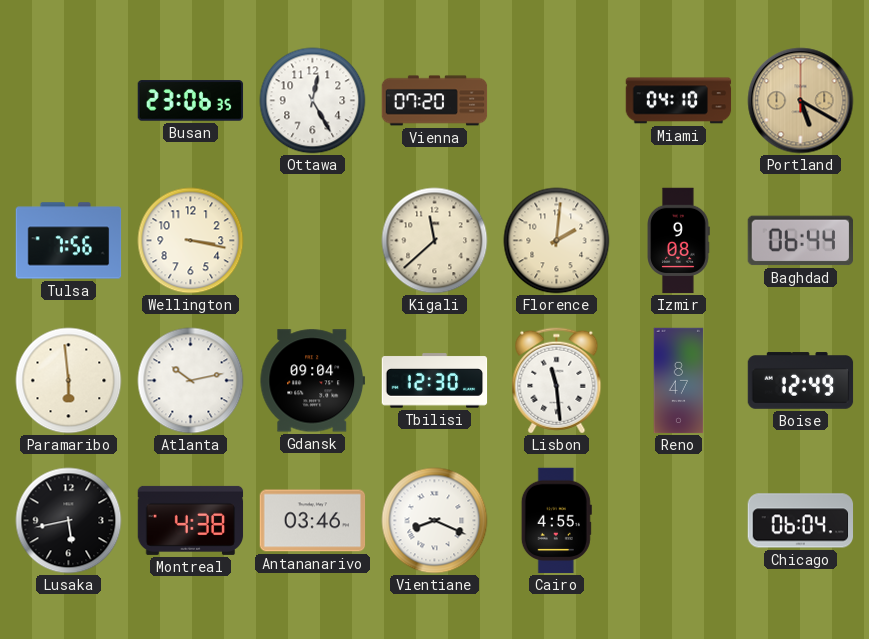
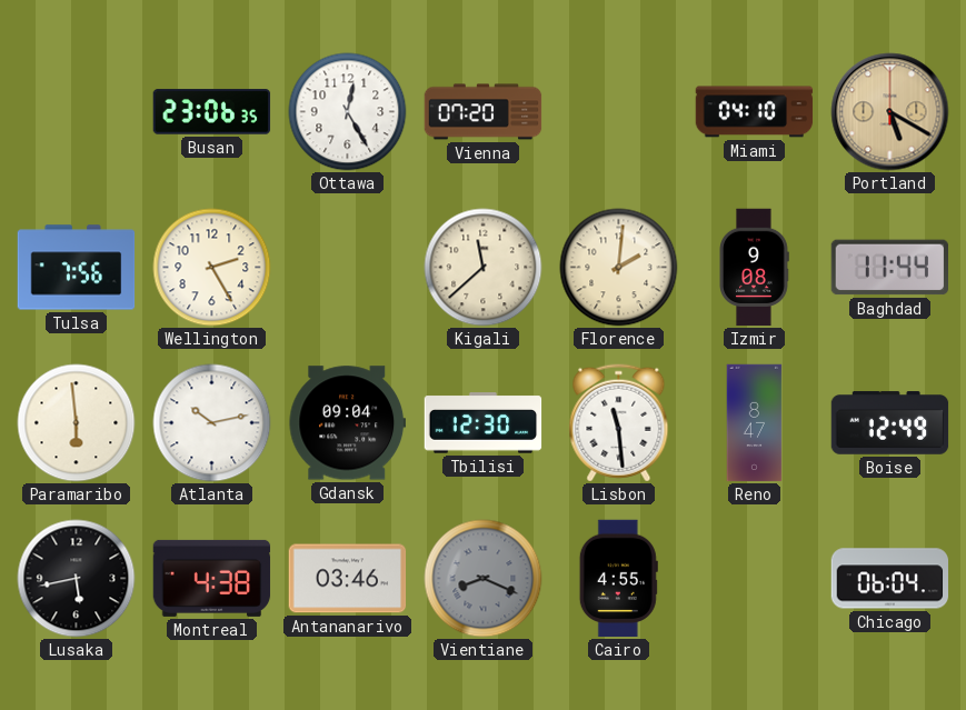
Wellington: 3:17 -> 2:25
Baghdad: 06:44 -> 11:44
Vientiane dial: white -> grey
